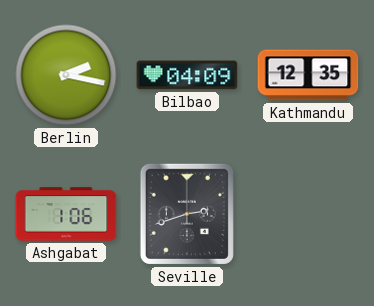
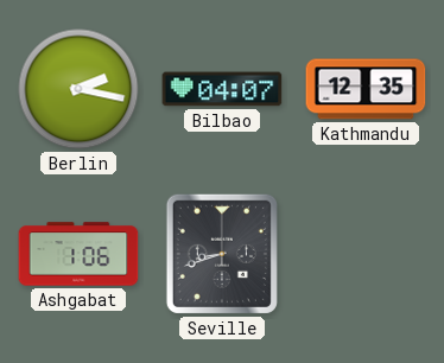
Bilbao: 04:09 -> 04:07
Seville: 2:42 -> 8:42
